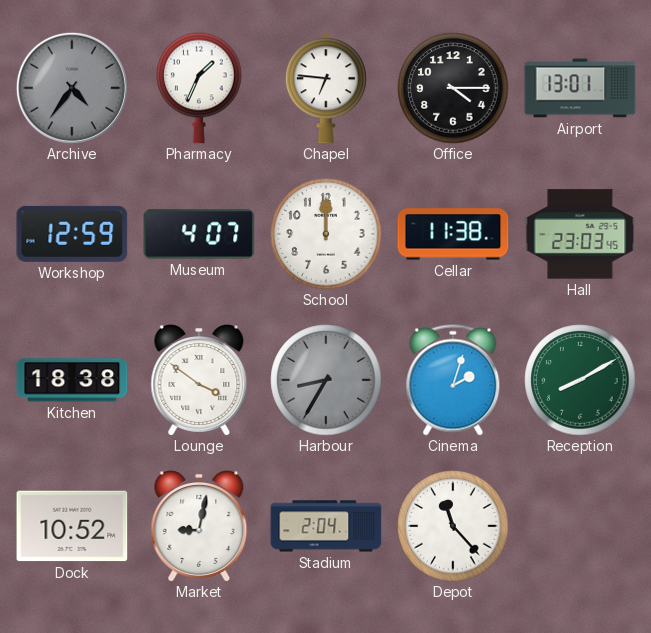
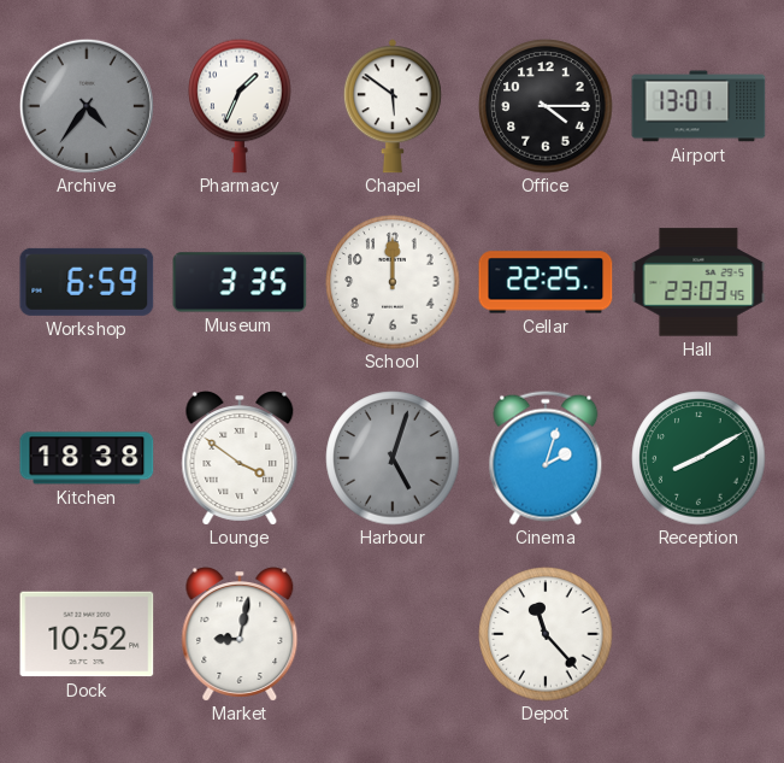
Chapel: 6:46 -> 5:51
Workshop: 12:59 -> 6:59
Museum: 4:07 -> 3:35
Cellar: 11:38 -> 22:25
Harbour: 8:35 -> 5:03
Stadium: 2:04 -> none
